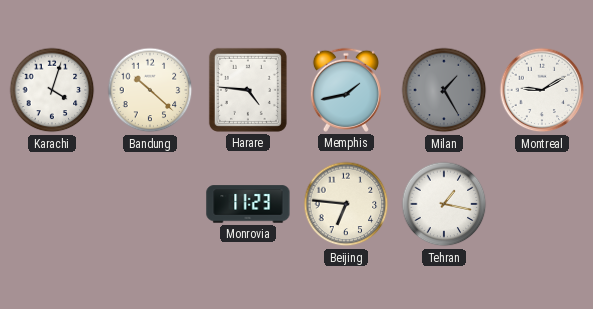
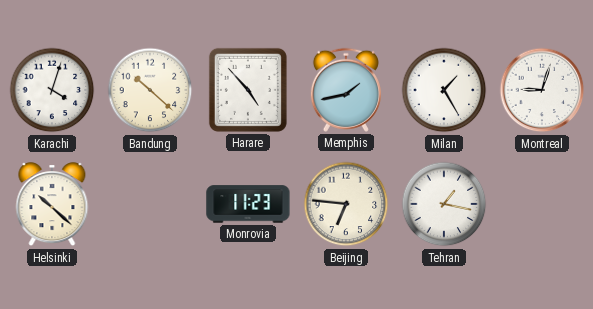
Harare: 4:46 -> 4:53
Milan dial: grey -> white
Montreal: 9:10 -> 9:03
Helsinki: none -> 10:22
